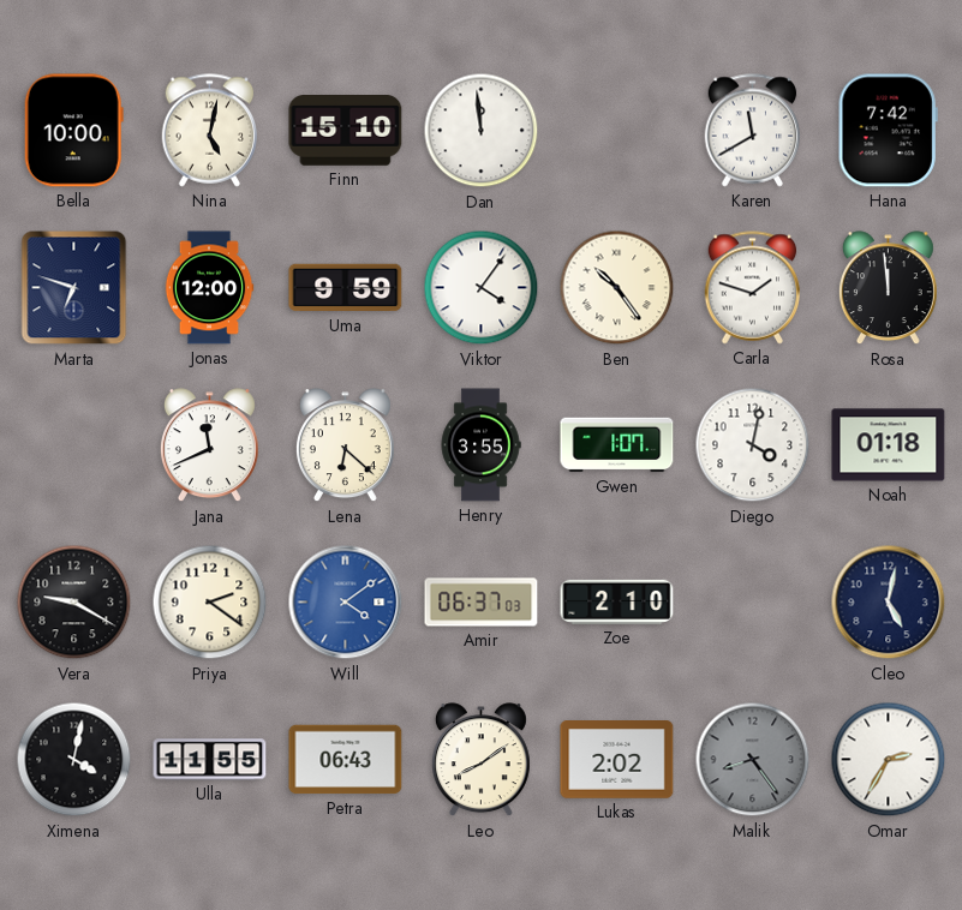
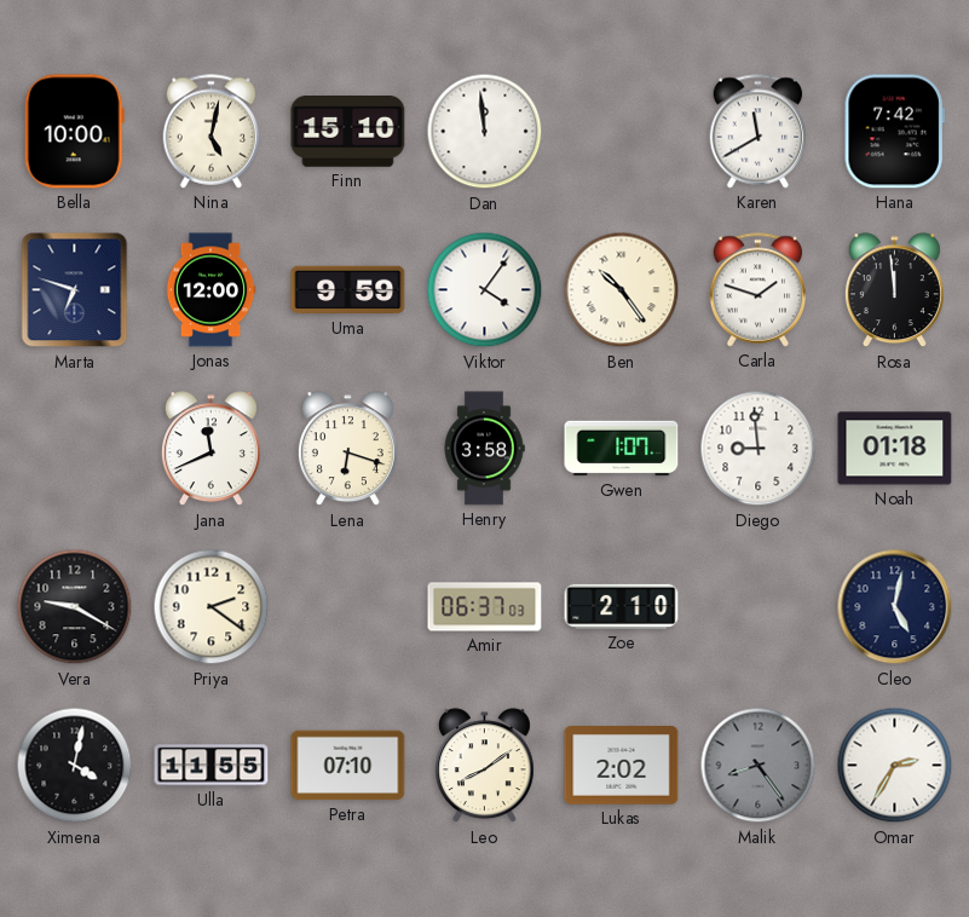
Lena: 6:22 -> 6:18
Henry: 3:55 -> 3:58
Diego: 4:02 -> 8:59
Will: 4:09 -> none
Petra: 06:43 -> 07:10
